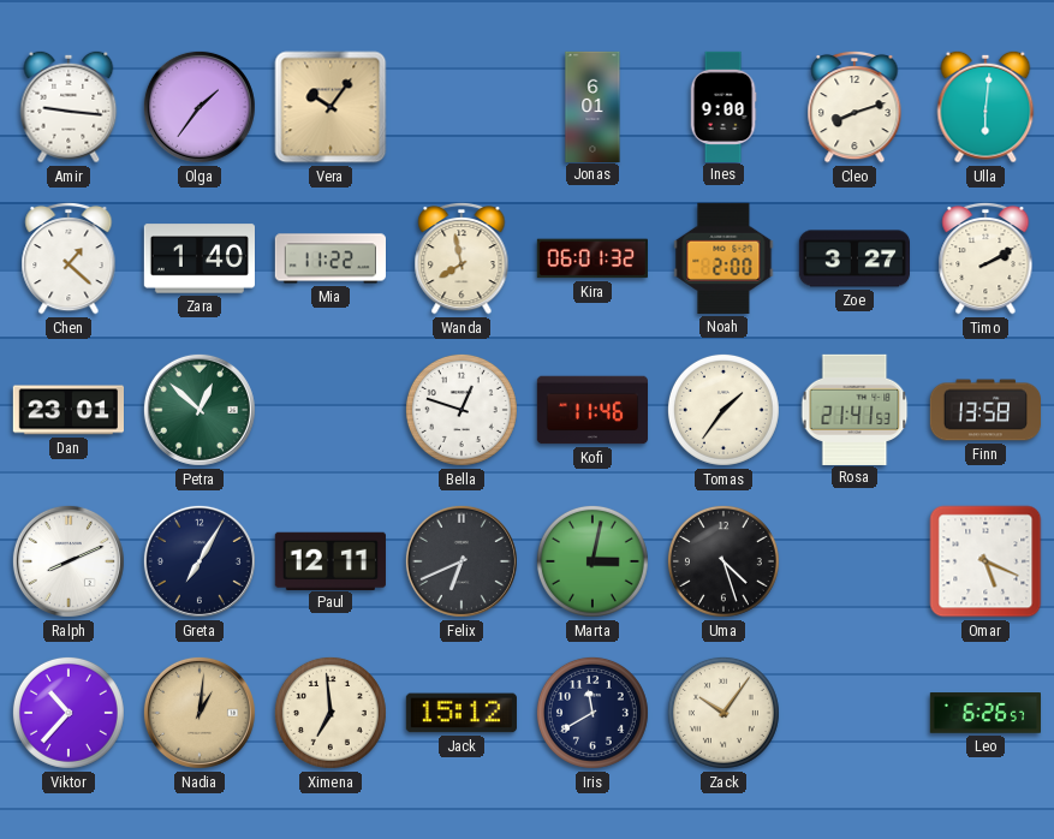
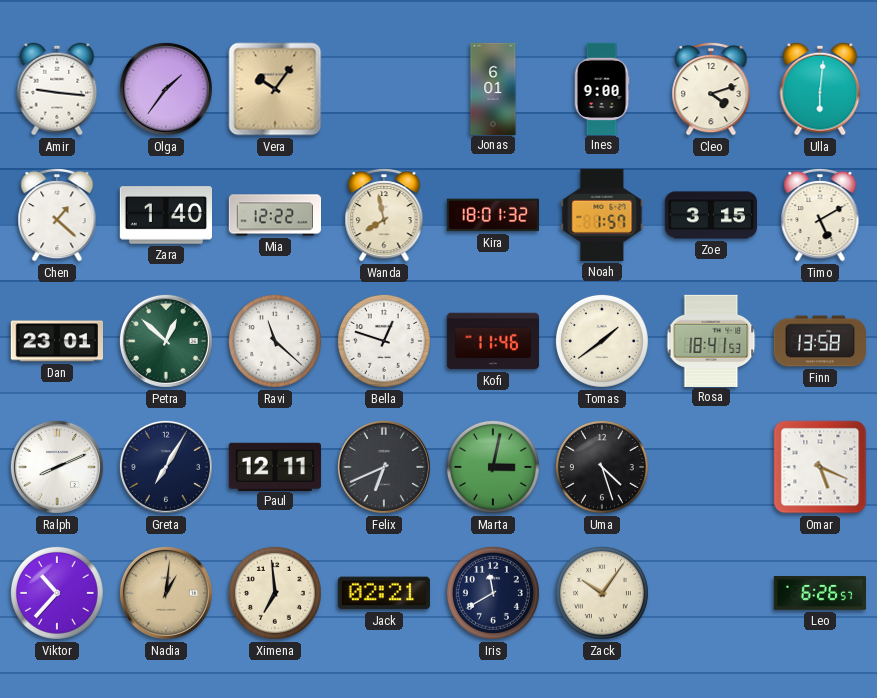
Cleo: 8:12 -> 4:12
Mia: 11:22 -> 12:22
Kira: 06:01 -> 18:01
Noah: 2:00 -> 1:57
Zoe: 3:27 -> 3:15
Timo: 2:10 -> 5:10
Ravi: none -> 11:22
Tomas: 1:36 -> 1:39
Rosa: 21:41 -> 18:41
Jack: 15:12 -> 02:21
